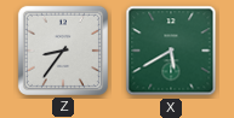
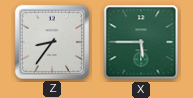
X: 5:40 -> 5:45
